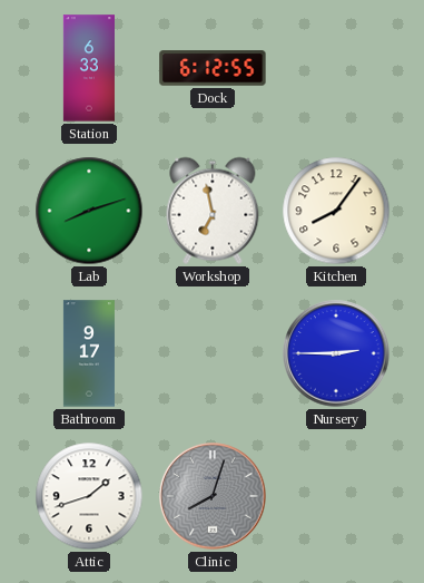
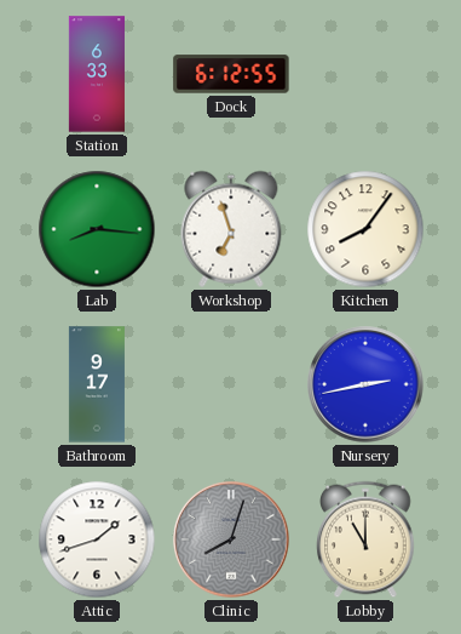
Lab: 8:12 -> 8:16
Workshop: 6:58 -> 6:57
Nursery: 2:45 -> 2:43
Lobby: none -> 11:00
